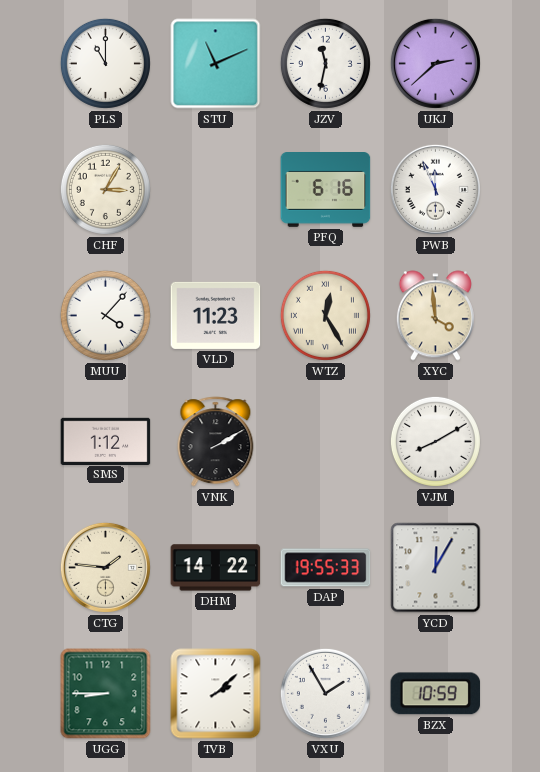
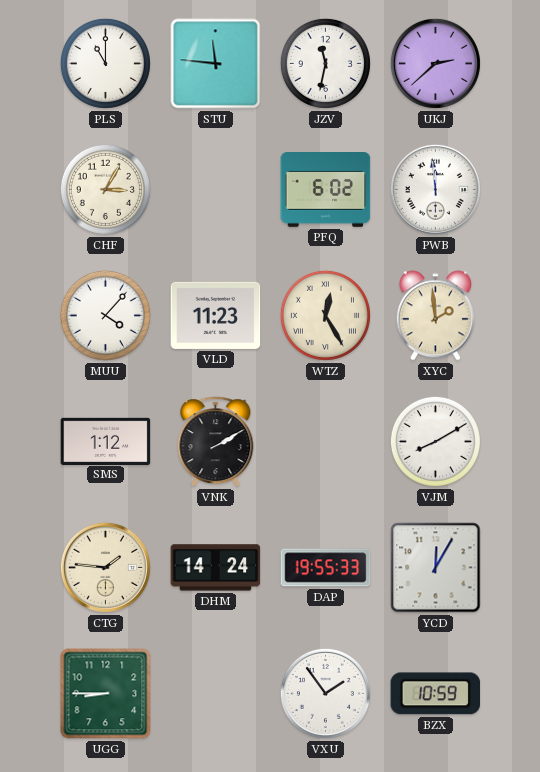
STU: 11:11 -> 11:46
PFQ: 6:16 -> 6:02
PWB: 11:56 -> 11:59
XYC: 3:59 -> 1:59
DHM: 14:22 -> 14:24
TVB: 2:08 -> none
VXU: 1:55 -> 1:54
